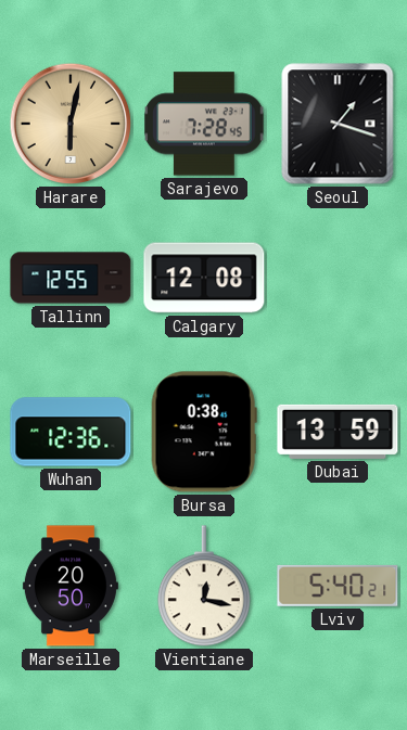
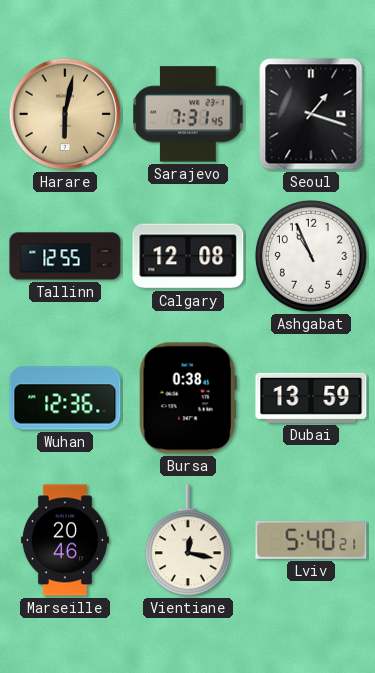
Sarajevo: 7:28 -> 7:31
Ashgabat: none -> 10:56
Marseille: 20:50 -> 20:46
